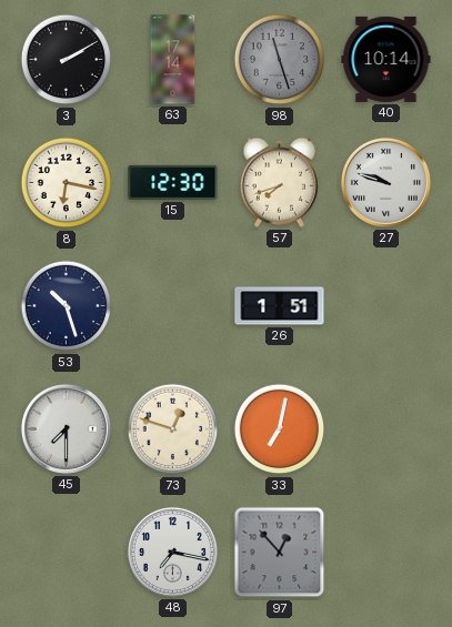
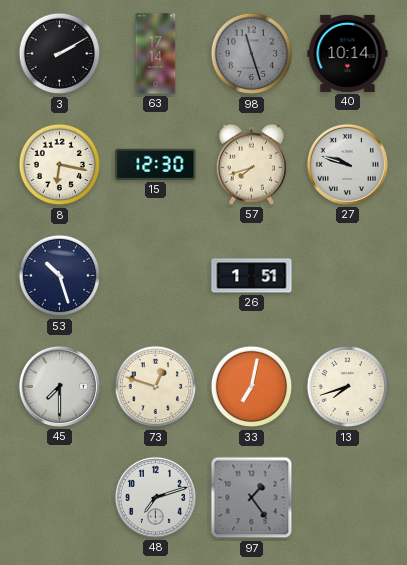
13: none -> 7:42
48: 7:17 -> 7:12
97: 12:53 -> 1:24
